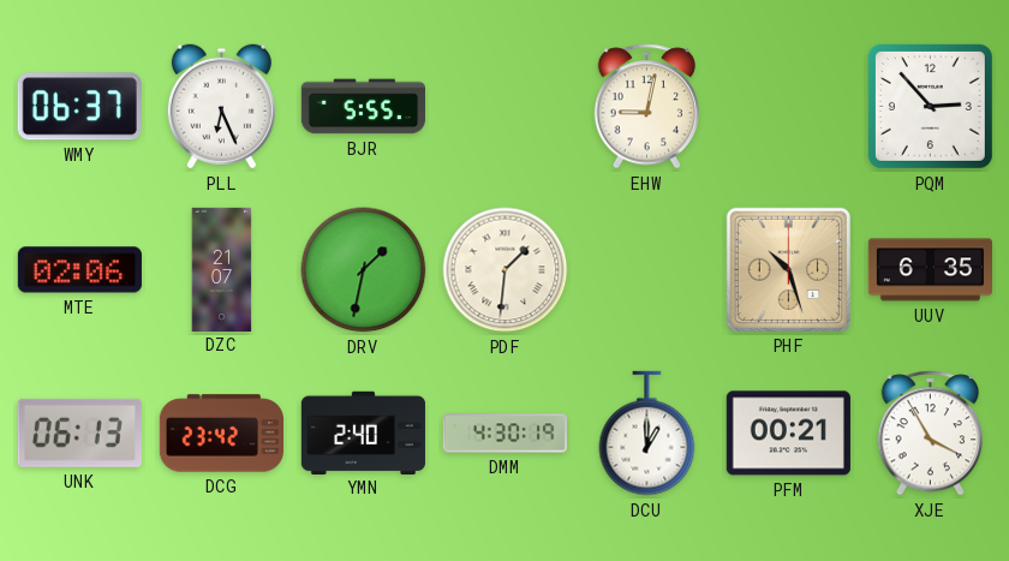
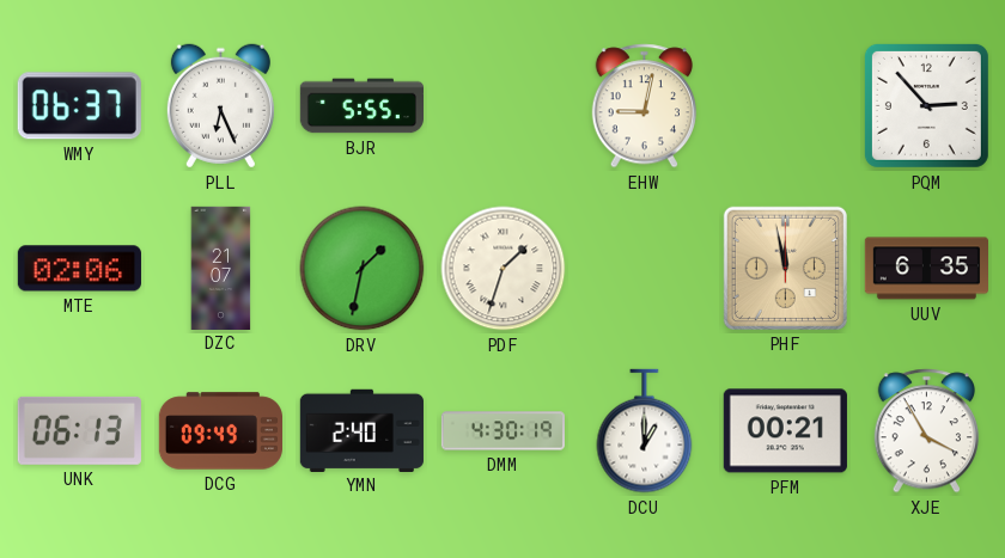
PDF: 1:31 -> 1:33
PHF: 10:27 -> 11:58
DCG: 23:42 -> 09:49
